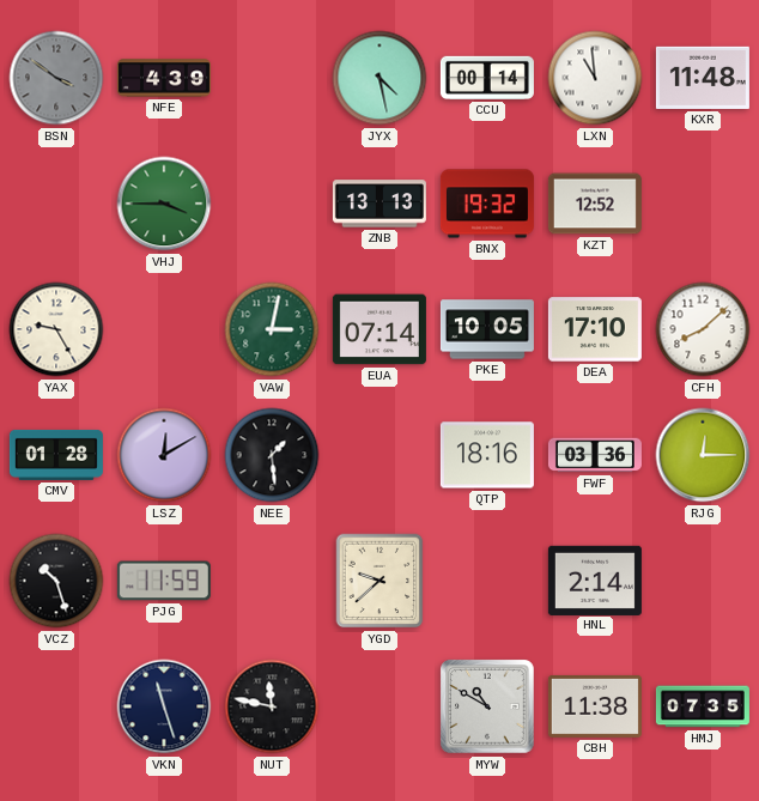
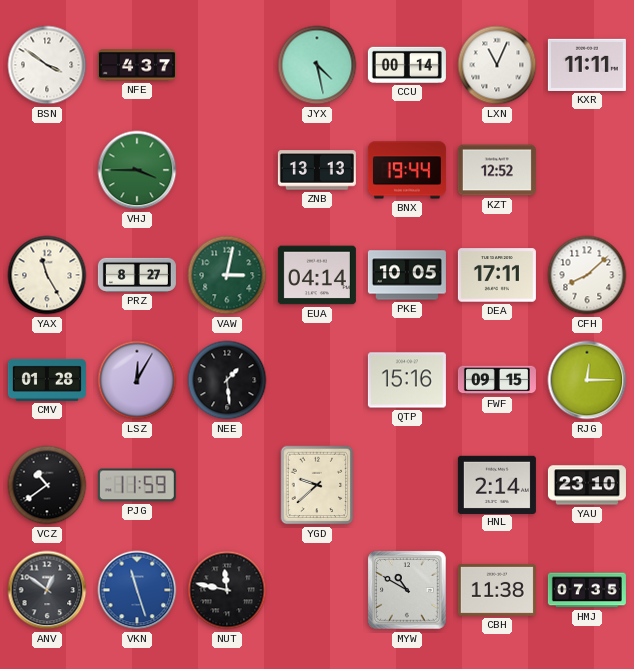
BSN dial: grey -> white
NFE: 4:39 -> 4:37
LXN: 10:59 -> 11:04
KXR: 11:48 -> 11:11
BNX: 19:32 -> 19:44
YAX: 9:25 -> 11:25
PRZ: none -> 8:27
EUA: 07:14 -> 04:14
DEA: 17:10 -> 17:11
LSZ: 12:10 -> 12:05
QTP: 18:16 -> 15:16
FWF: 03:36 -> 09:15
VCZ: 10:27 -> 10:39
YAU: none -> 23:10
ANV: none -> 12:51
VKN dial: navy -> blue
